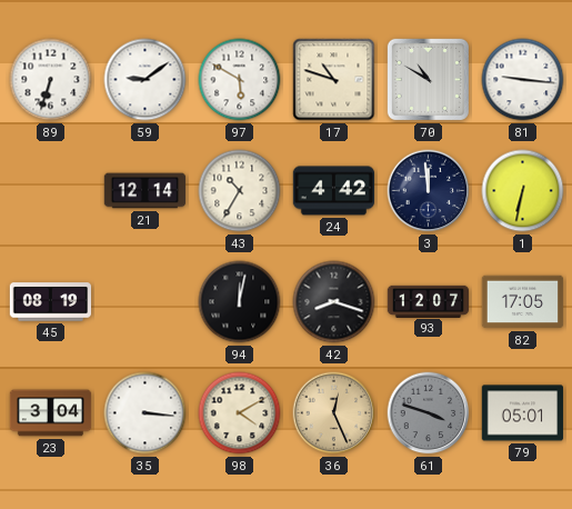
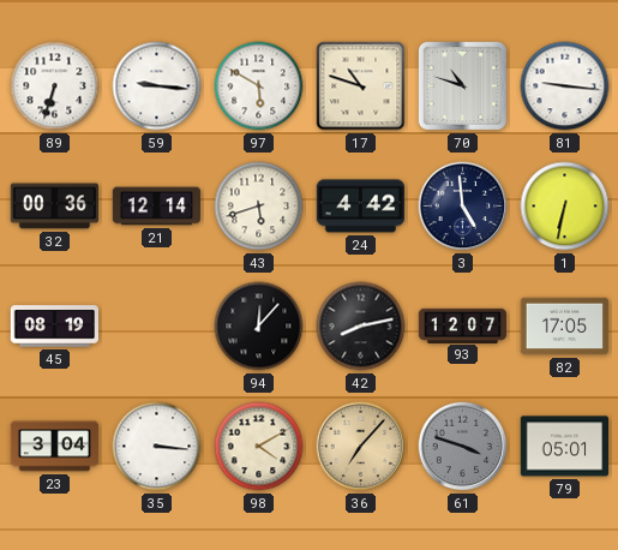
59: 9:09 -> 9:16
70: 10:50 -> 10:48
32: none -> 00:36
43: 10:35 -> 5:42
3: 11:59 -> 4:59
94: 12:02 -> 12:07
42: 8:18 -> 8:13
36: 12:26 -> 7:07
